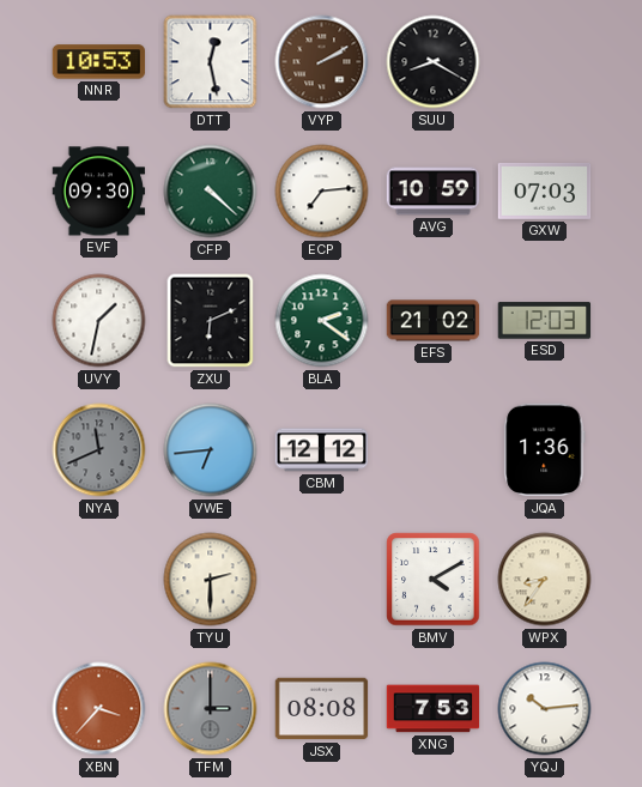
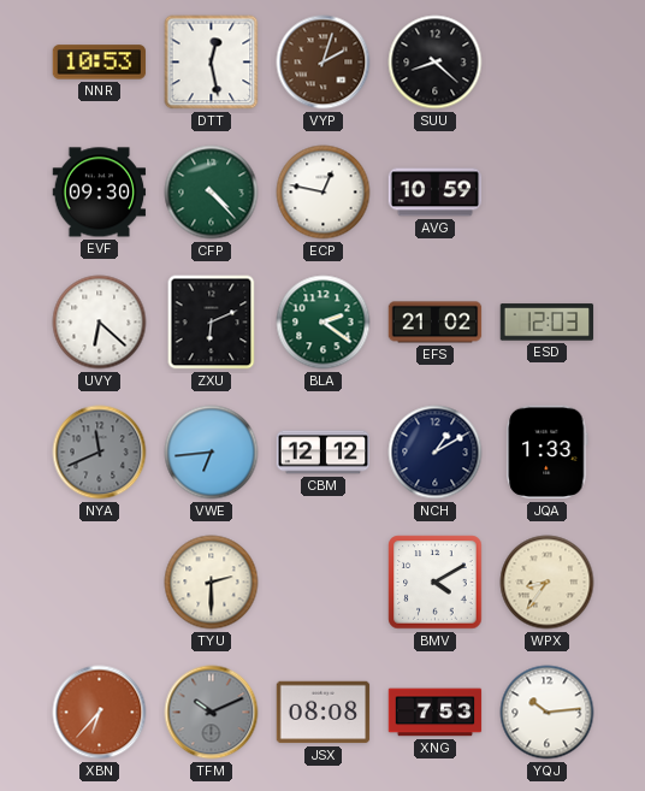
VYP: 2:10 -> 2:03
SUU: 8:20 -> 8:22
CFP: 4:22 -> 4:23
ECP: 7:14 -> 12:47
GXW: 07:03 -> none
UVY: 1:32 -> 6:22
NCH: none -> 1:10
JQA: 1:36 -> 1:33
XBN: 3:37 -> 6:37
TFM: 3:00 -> 10:11
